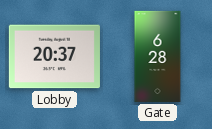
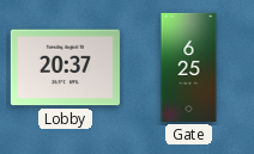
Gate: 6:28 -> 6:25
